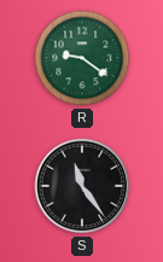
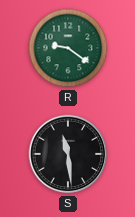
S: 11:24 -> 11:29
